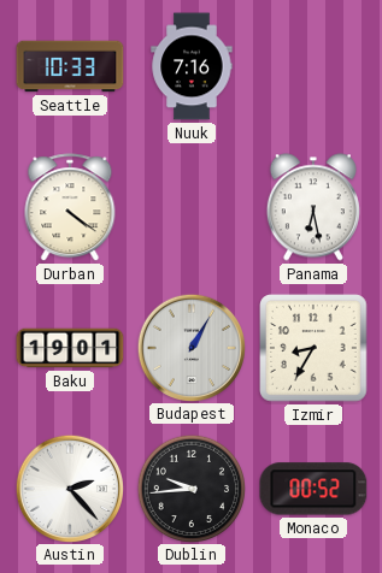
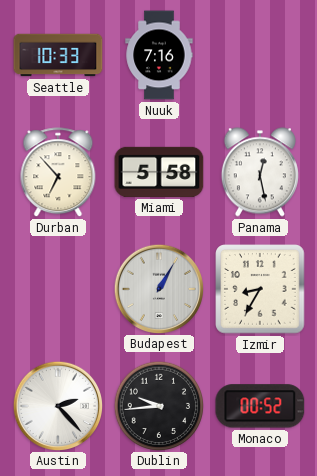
Durban: 4:21 -> 6:53
Miami: none -> 5:58
Panama: 6:28 -> 12:28
Baku: 19:01 -> none
